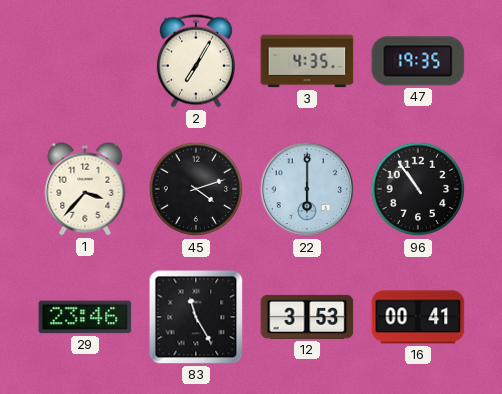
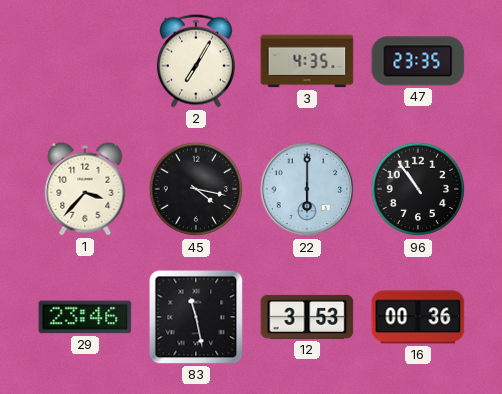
47: 19:35 -> 23:35
45: 4:12 -> 4:17
83: 11:25 -> 11:28
16: 00:41 -> 00:36
